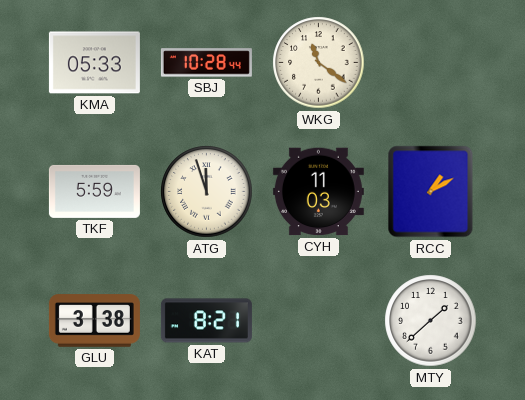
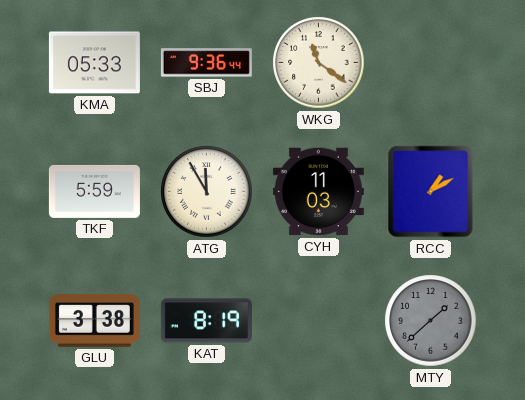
SBJ: 10:28 -> 9:36
ATG: 11:57 -> 11:55
KAT: 8:21 -> 8:19
MTY dial: white -> grey
